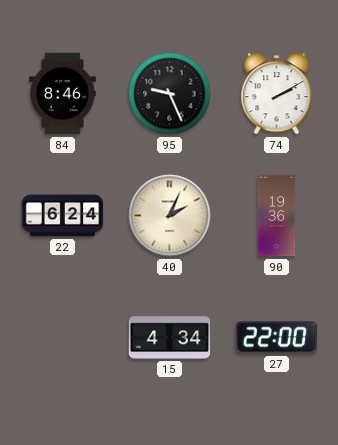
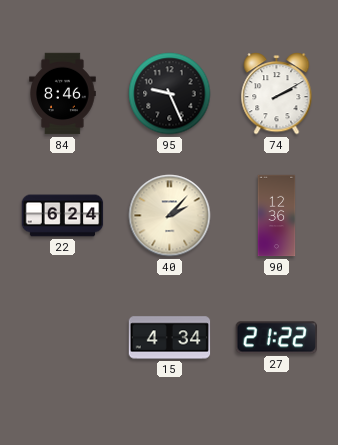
40: 2:04 -> 2:07
90: 19:36 -> 12:36
27: 22:00 -> 21:22
